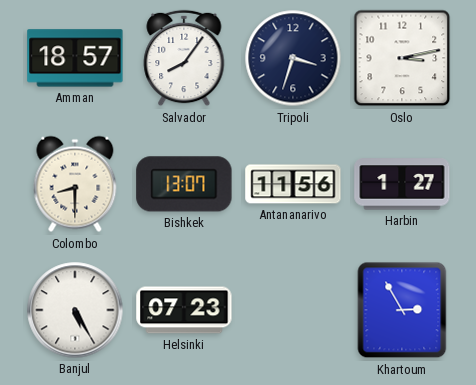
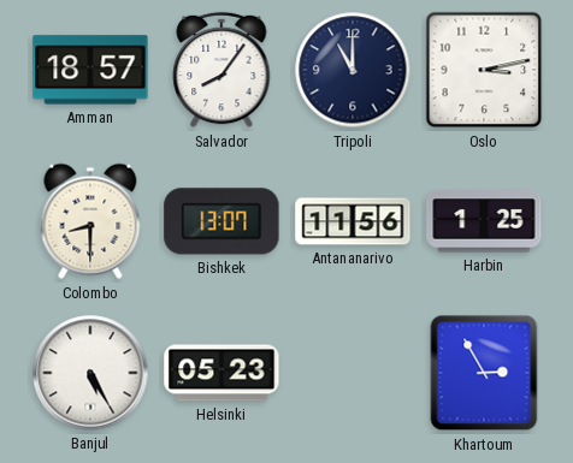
Tripoli: 3:33 -> 11:00
Harbin: 1:27 -> 1:25
Helsinki: 07:23 -> 05:23
